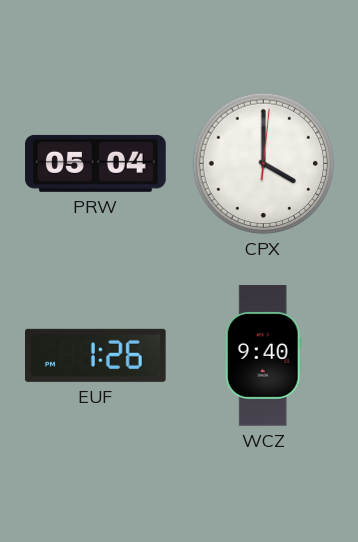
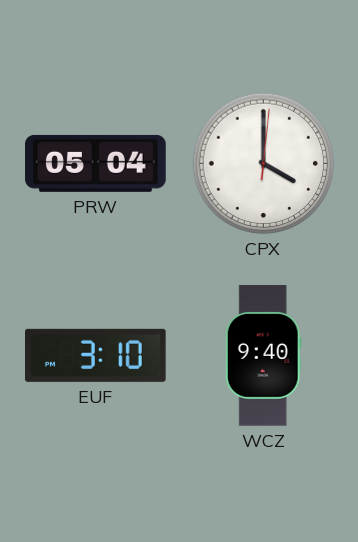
EUF: 1:26 -> 3:10
